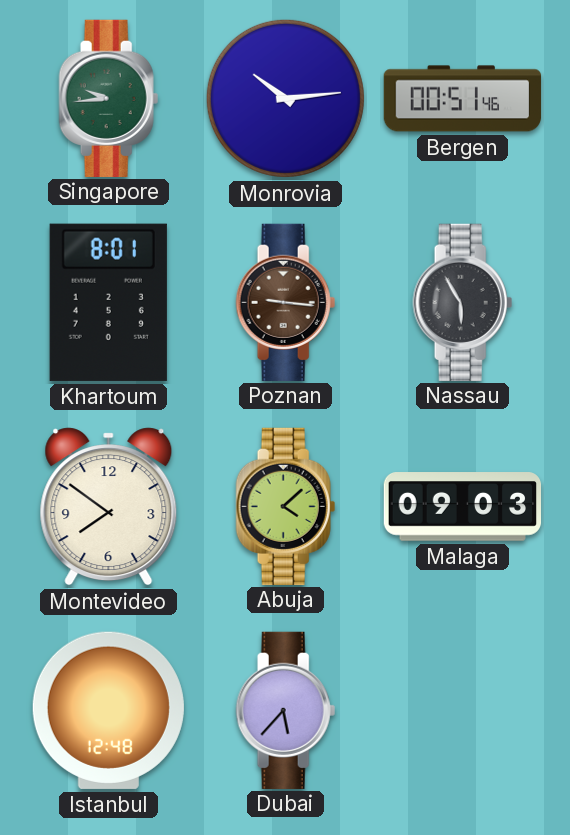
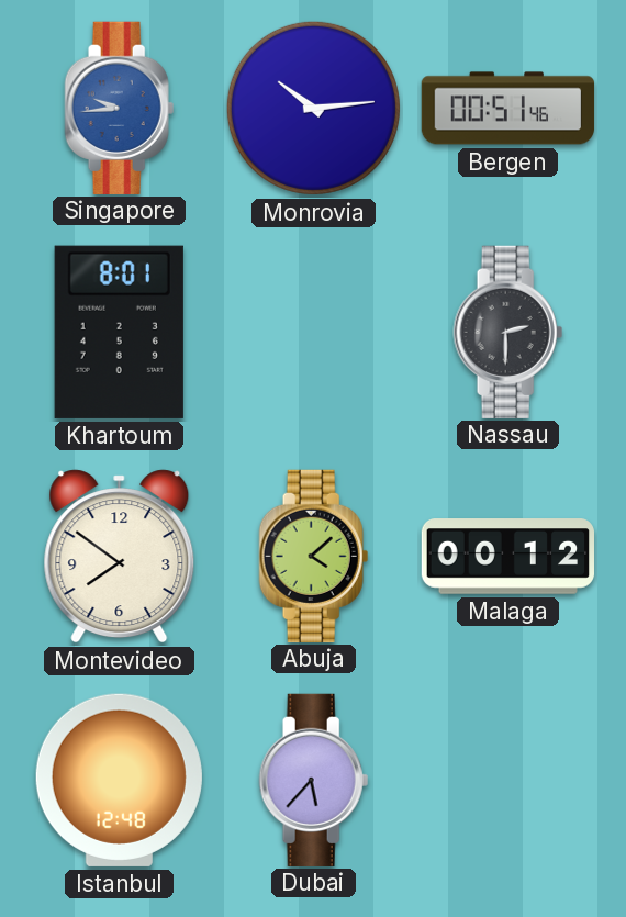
Singapore dial: green -> blue
Poznan: 9:16 -> none
Nassau: 5:55 -> 2:30
Malaga: 09:03 -> 00:12
